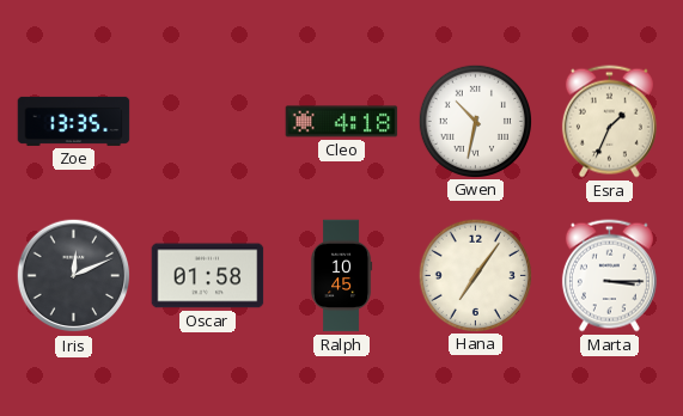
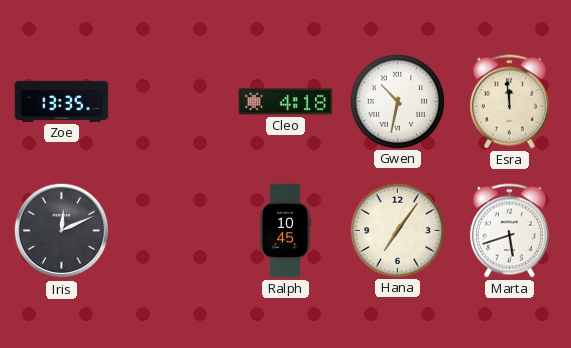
Esra: 1:34 -> 11:59
Oscar: 01:58 -> none
Marta: 3:15 -> 5:42
